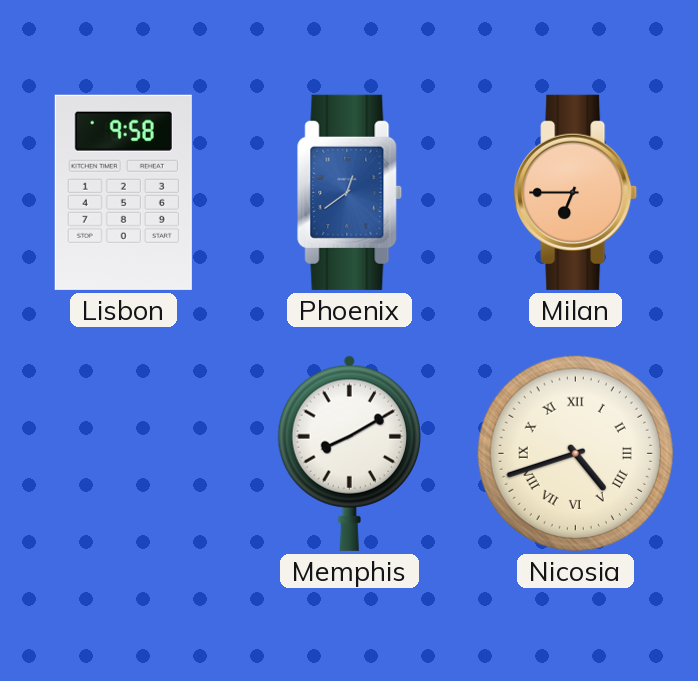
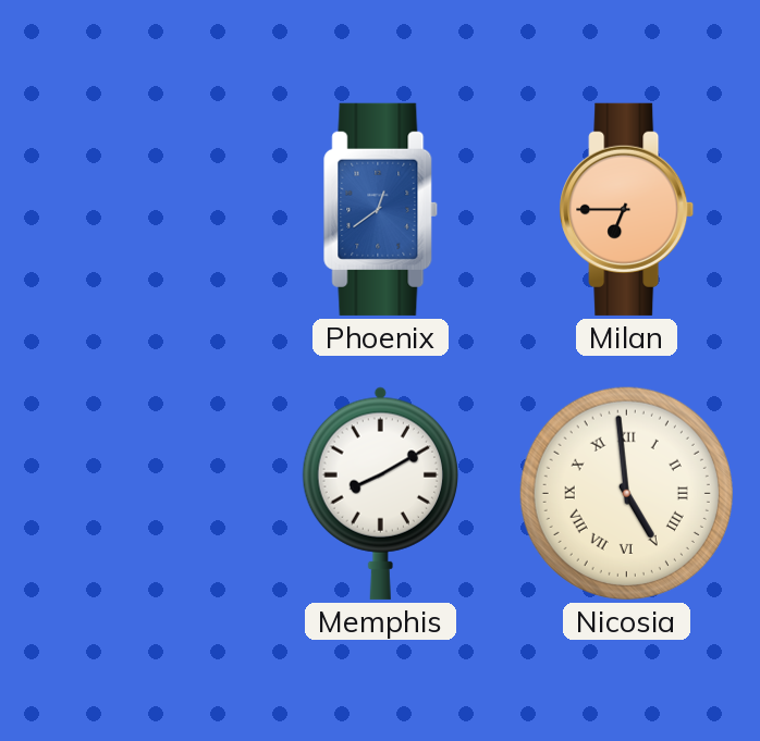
Lisbon: 9:58 -> none
Nicosia: 4:42 -> 4:59
